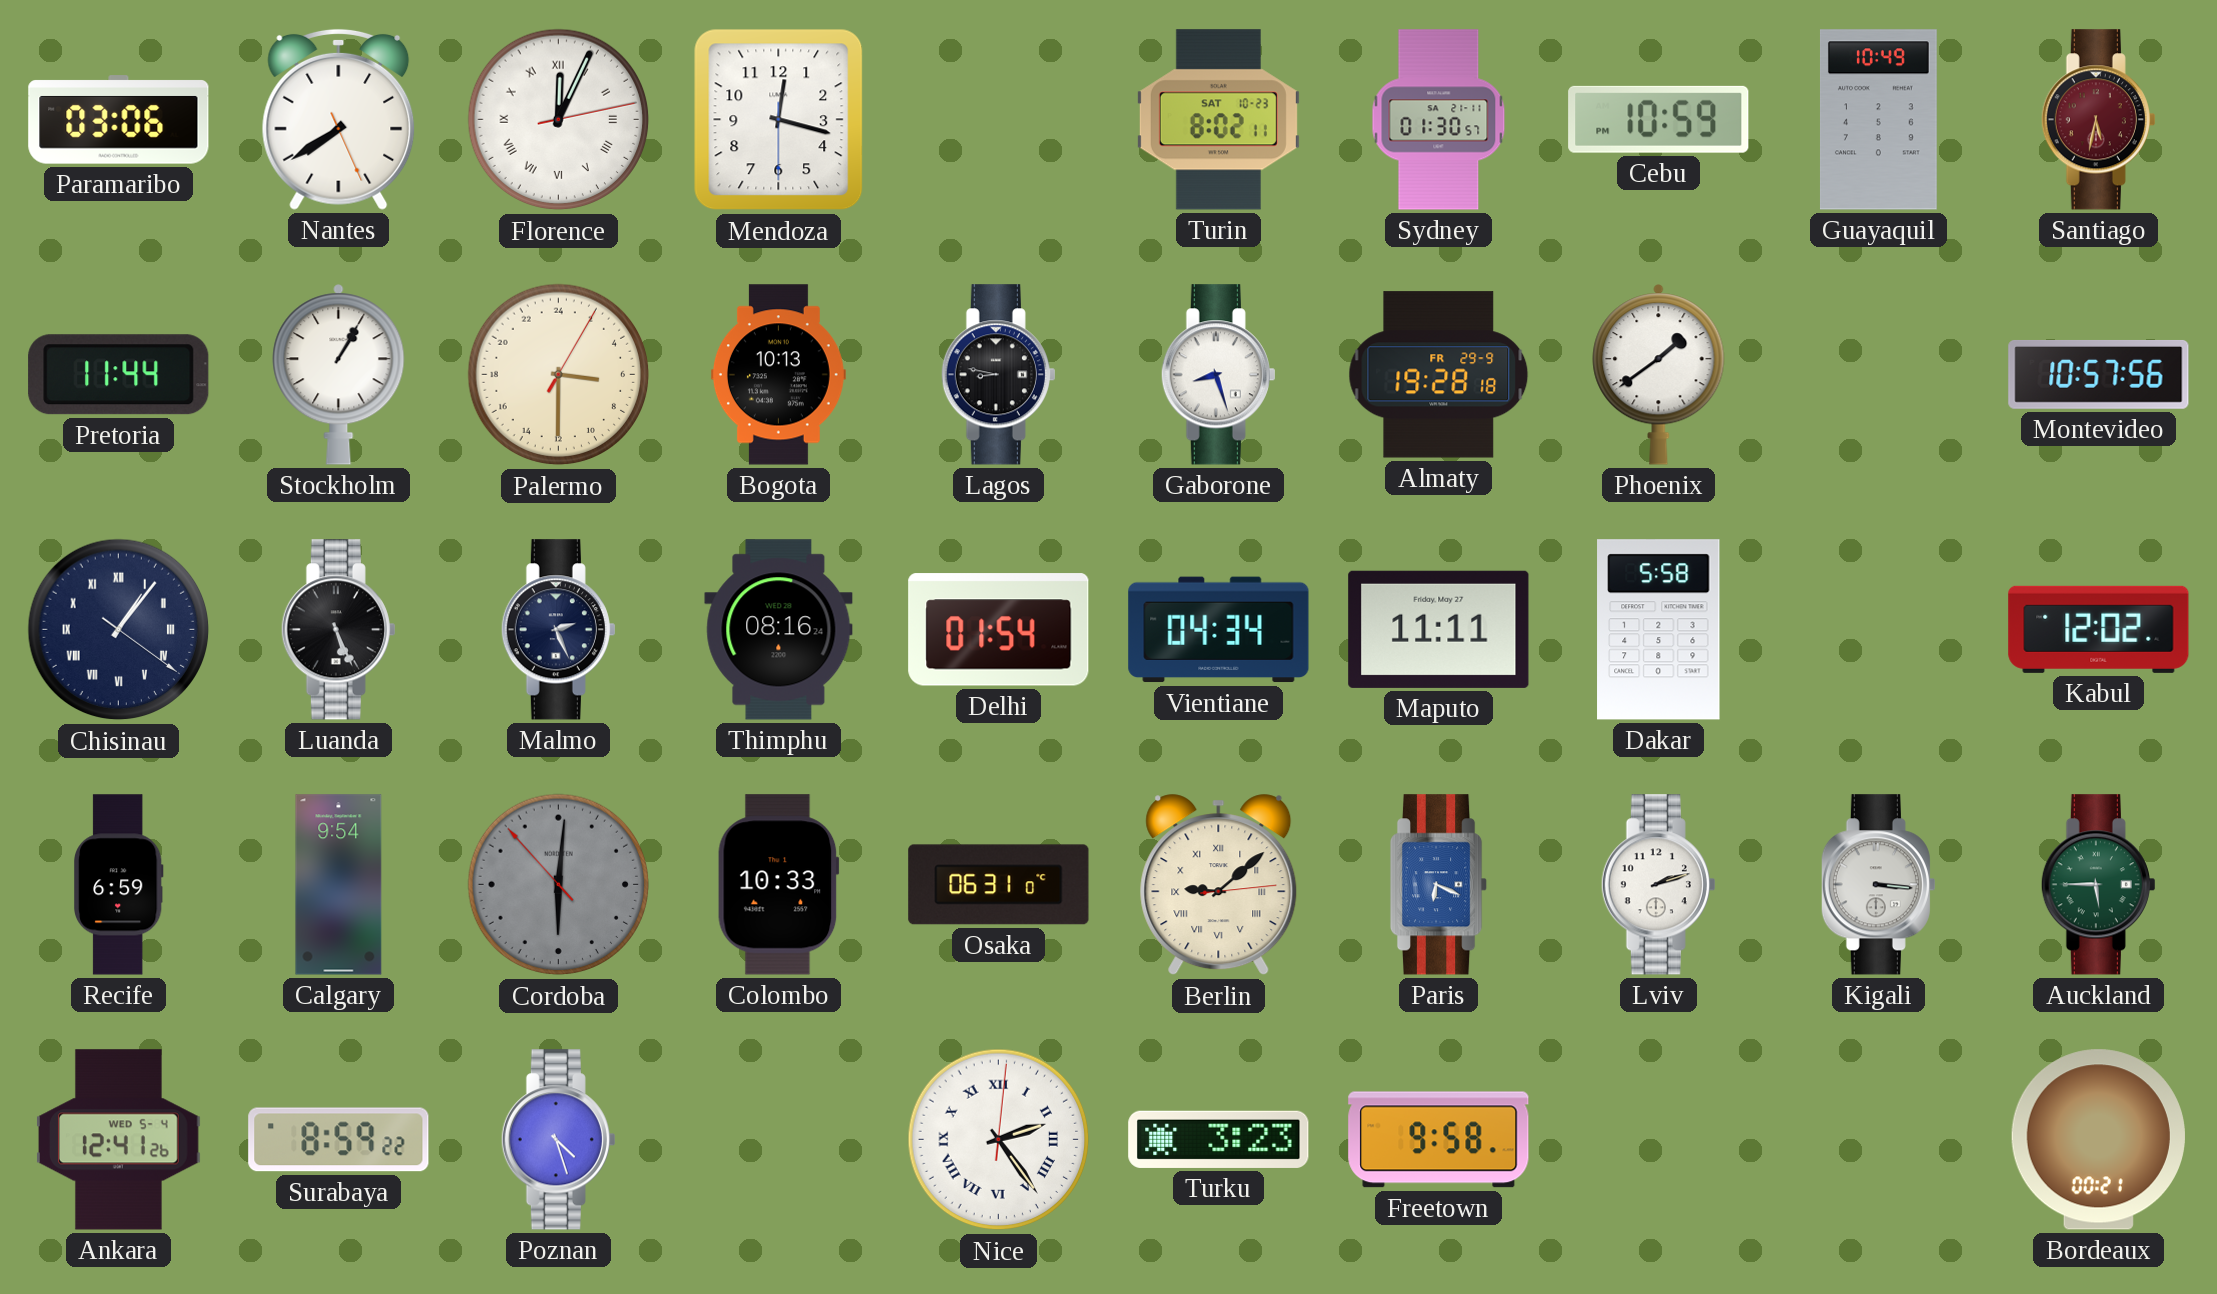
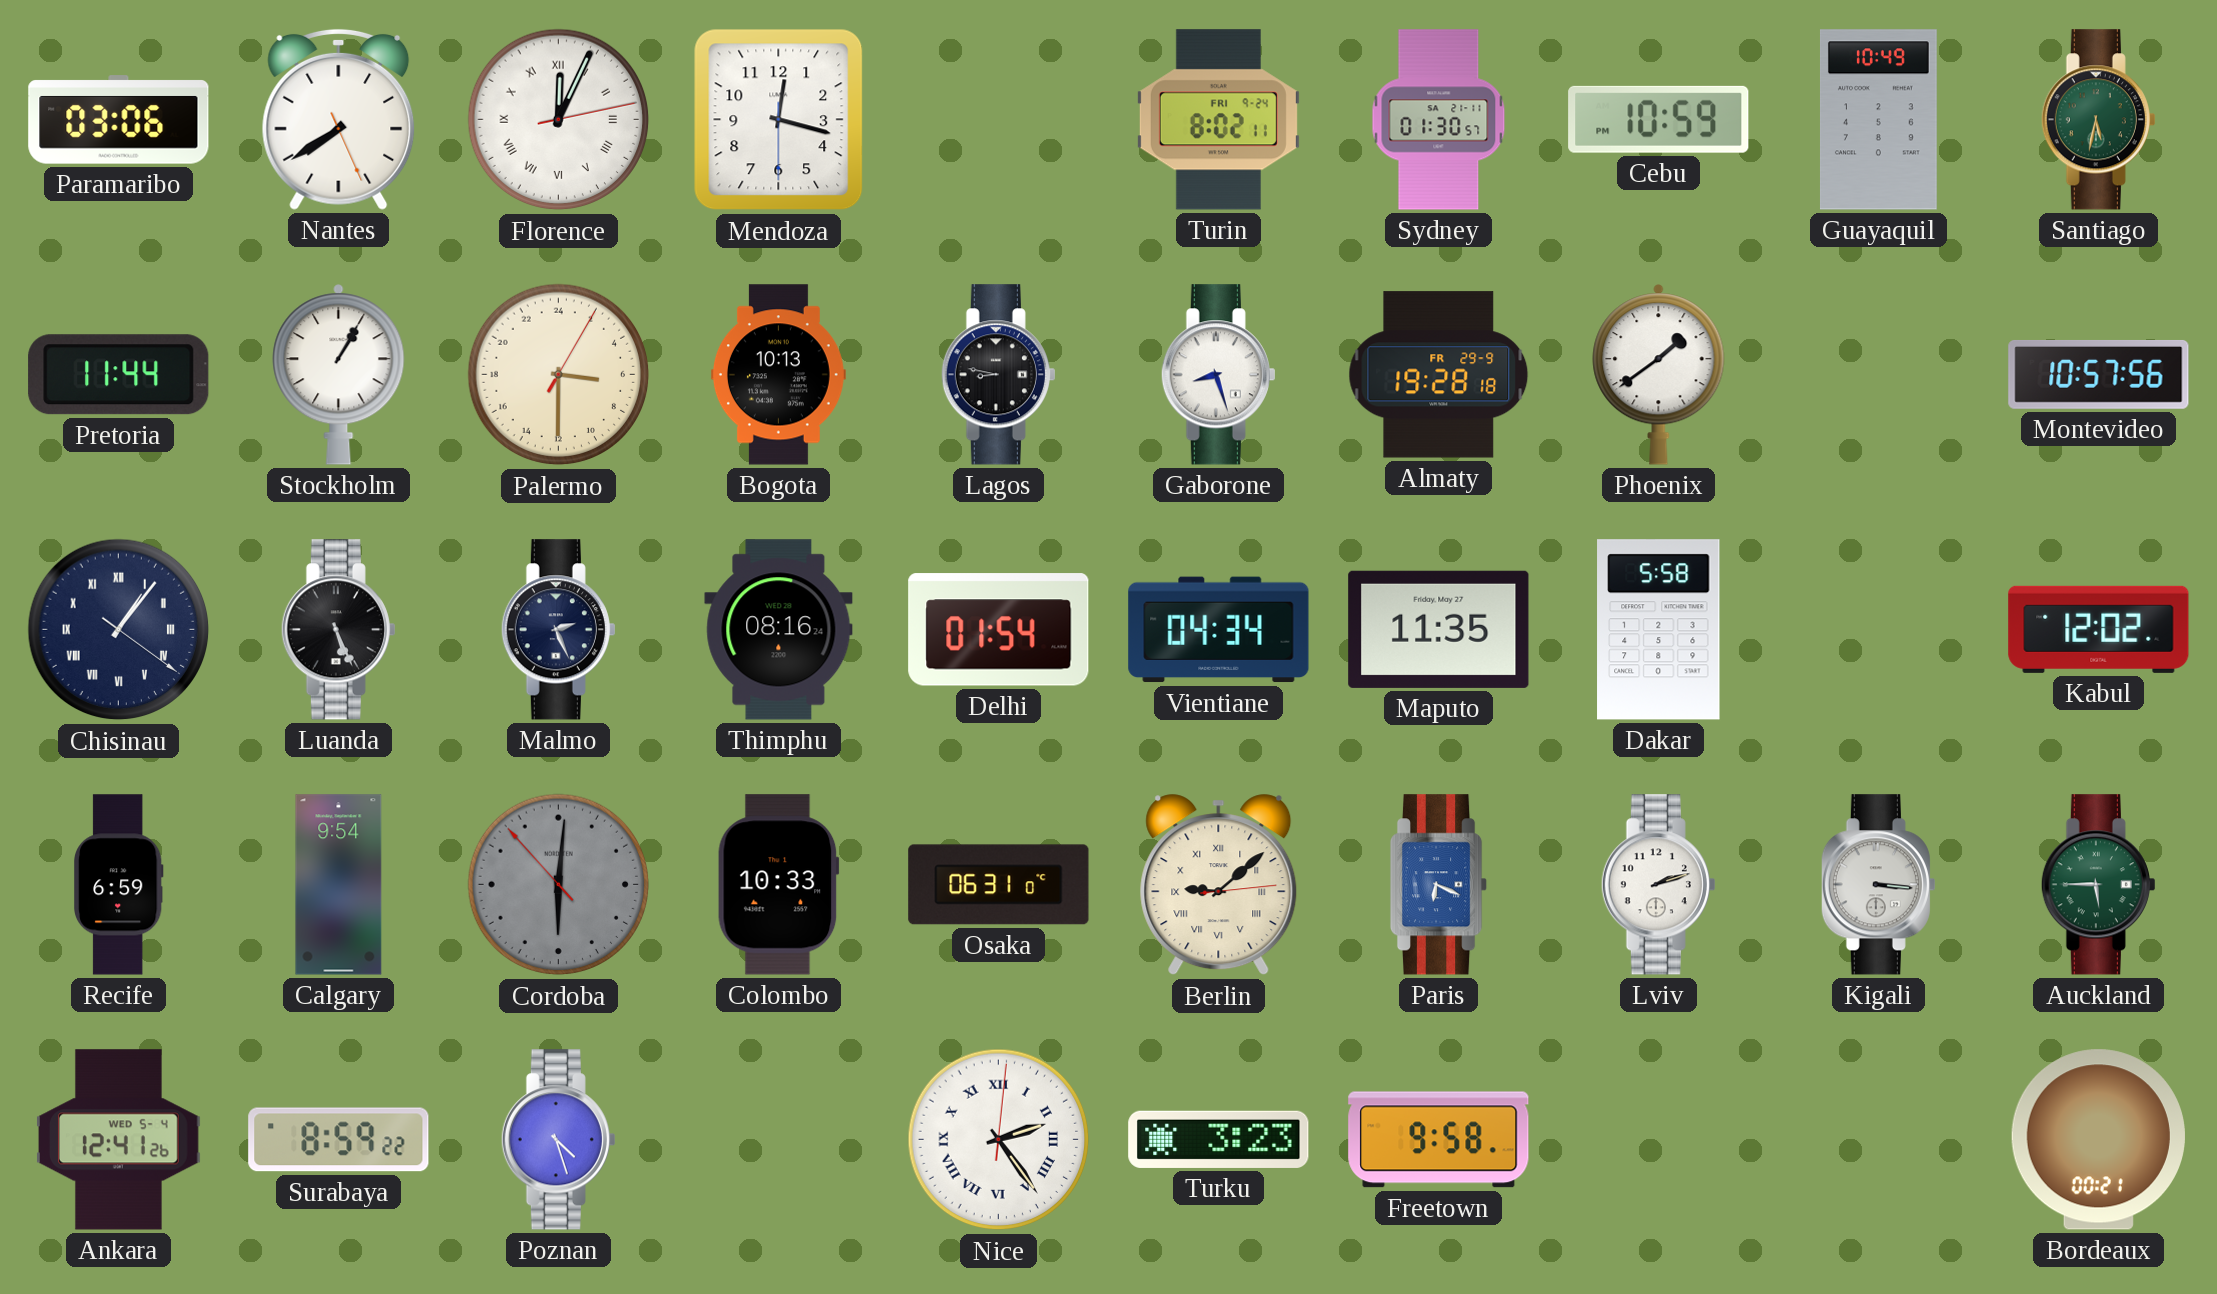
Turin date: SAT 10-23 -> FRI 9-24
Santiago dial: burgundy -> green
Maputo: 11:11 -> 11:35
